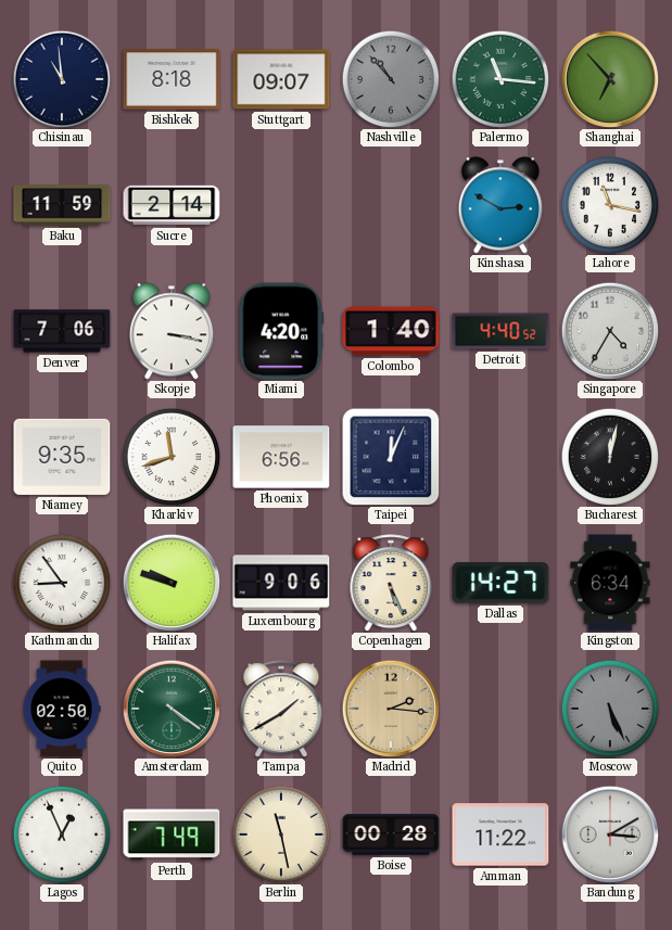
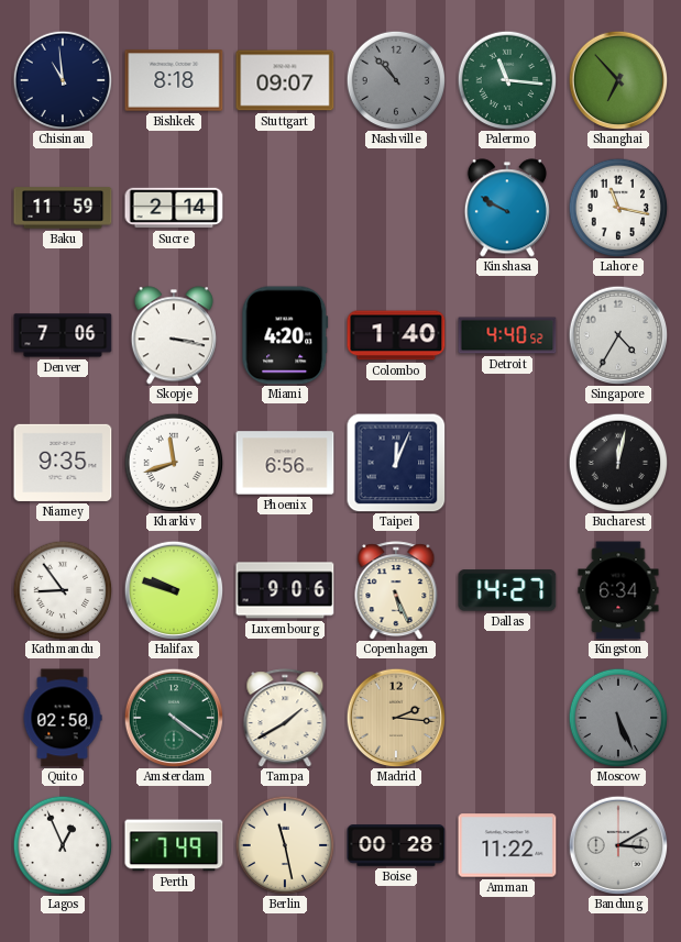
Kinshasa: 2:50 -> 9:50
